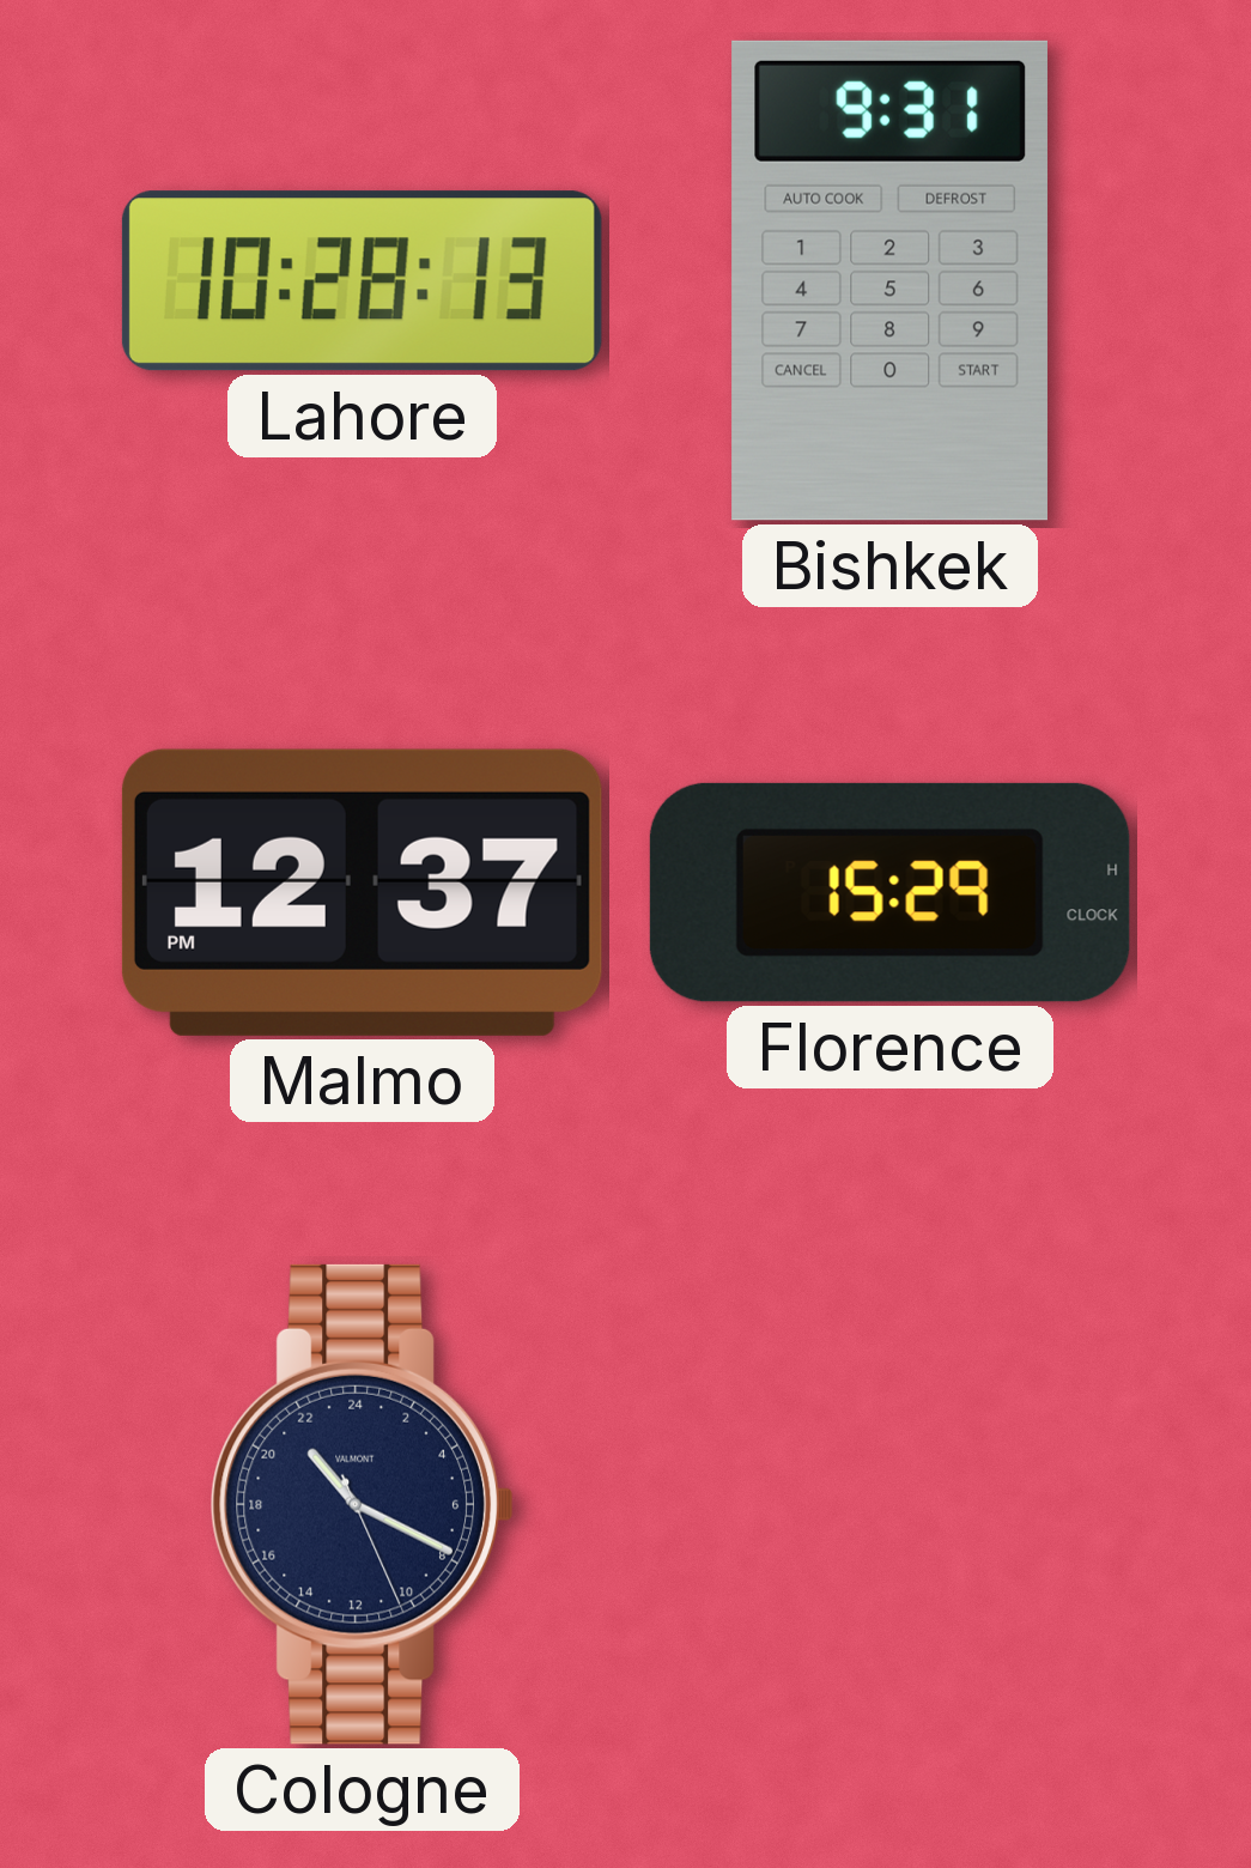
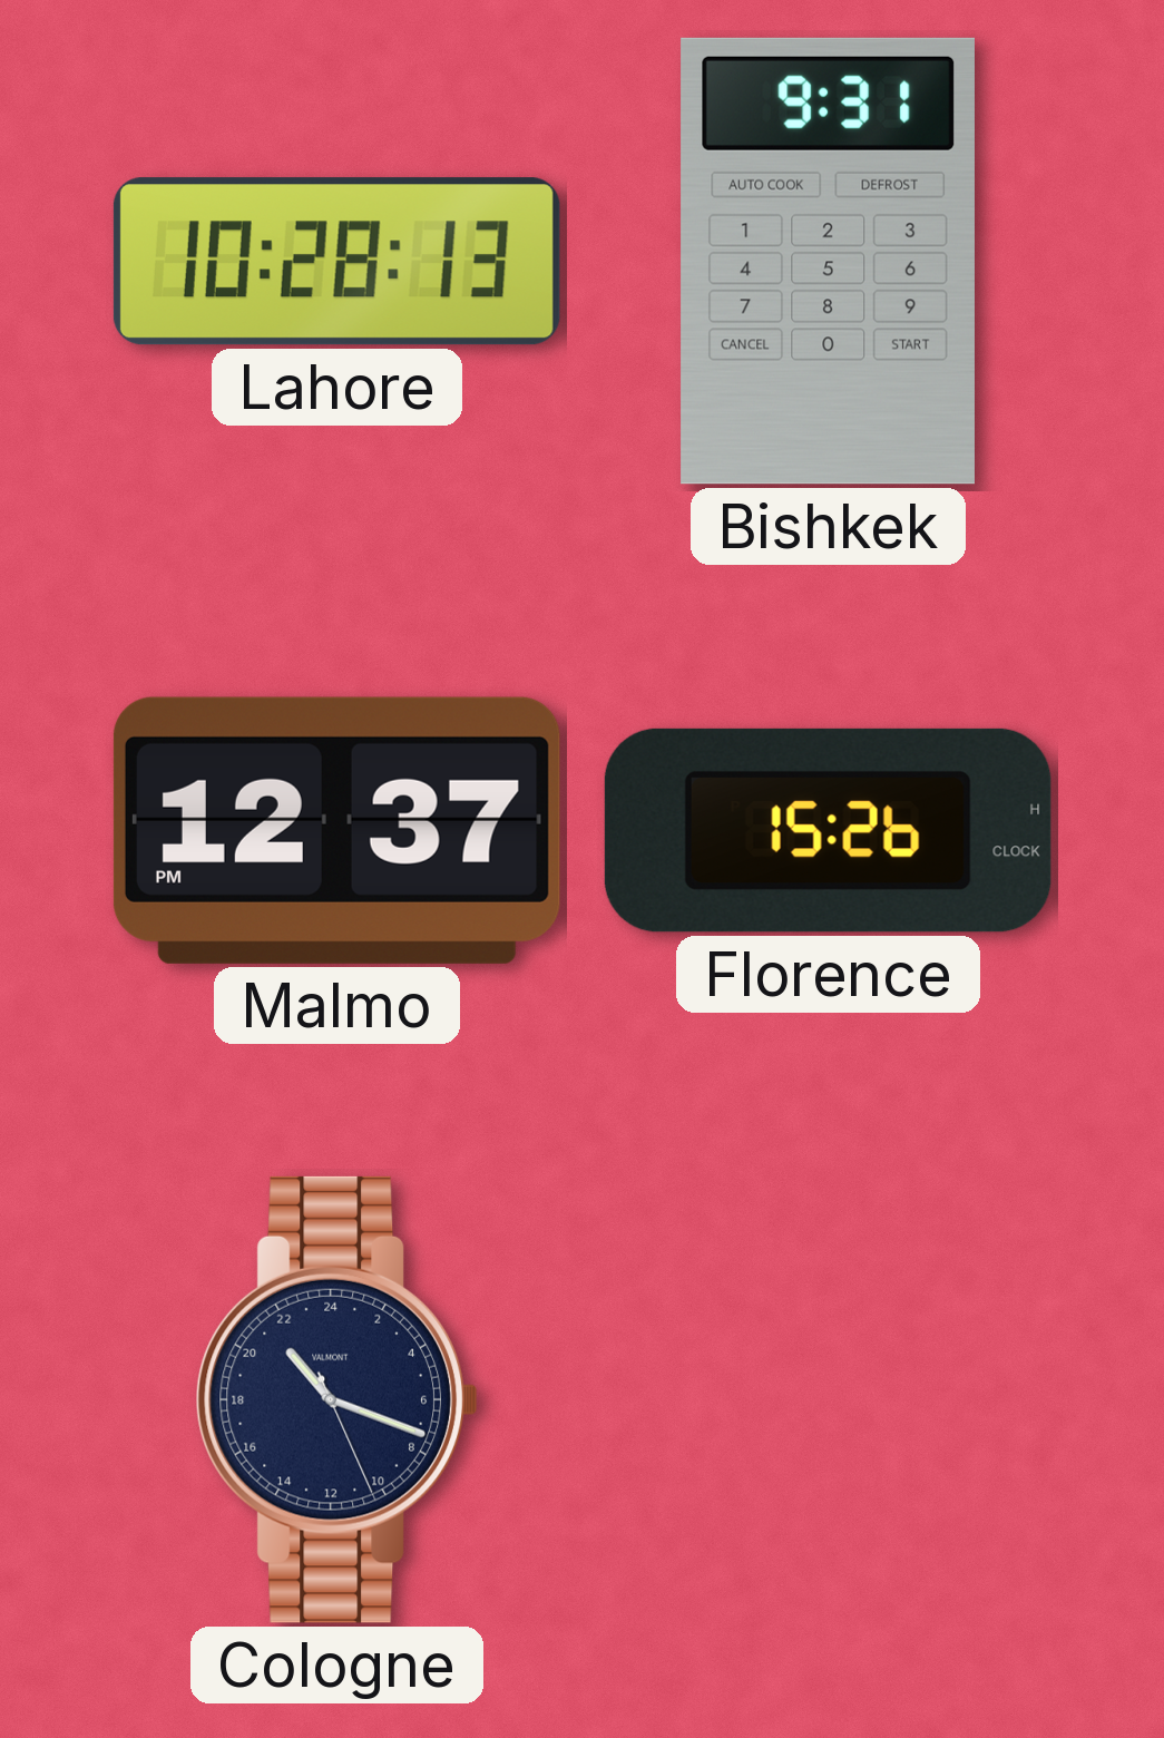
Florence: 15:29 -> 15:26
Cologne: 21:19 -> 21:18
